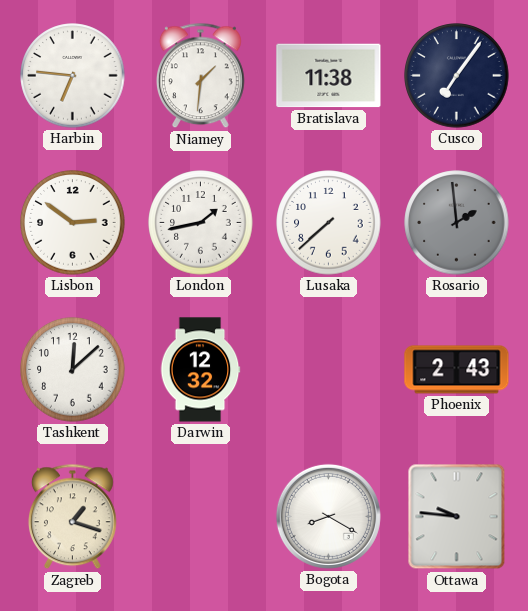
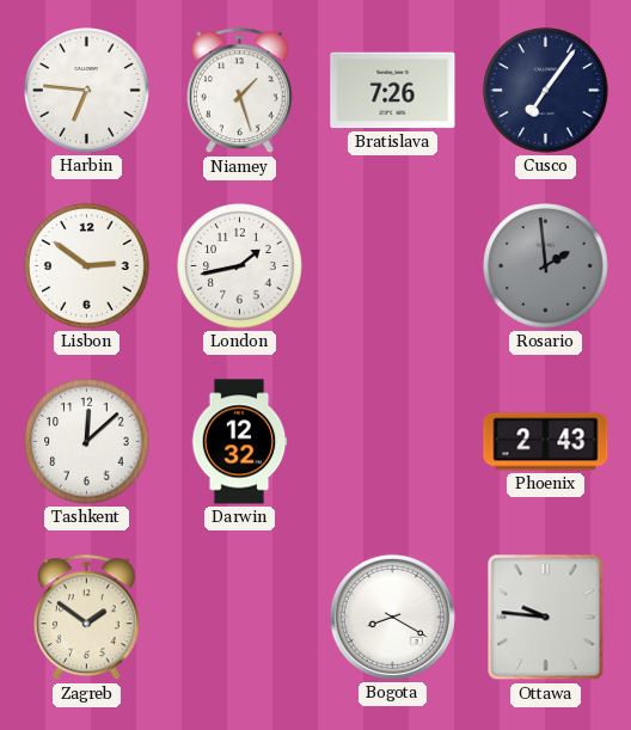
Niamey: 1:31 -> 1:27
Bratislava: 11:38 -> 7:26
Lusaka: 7:38 -> none
Zagreb: 1:18 -> 1:51
